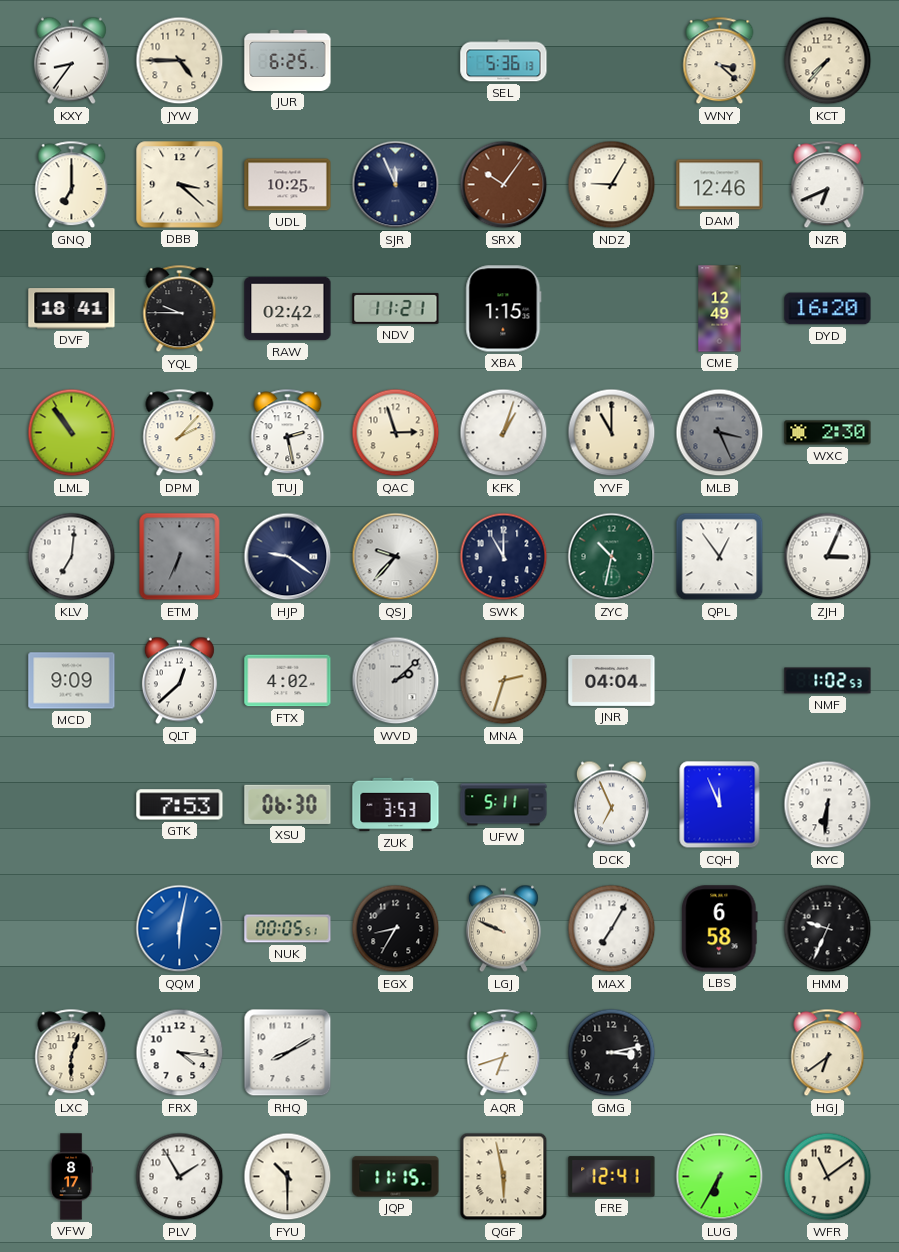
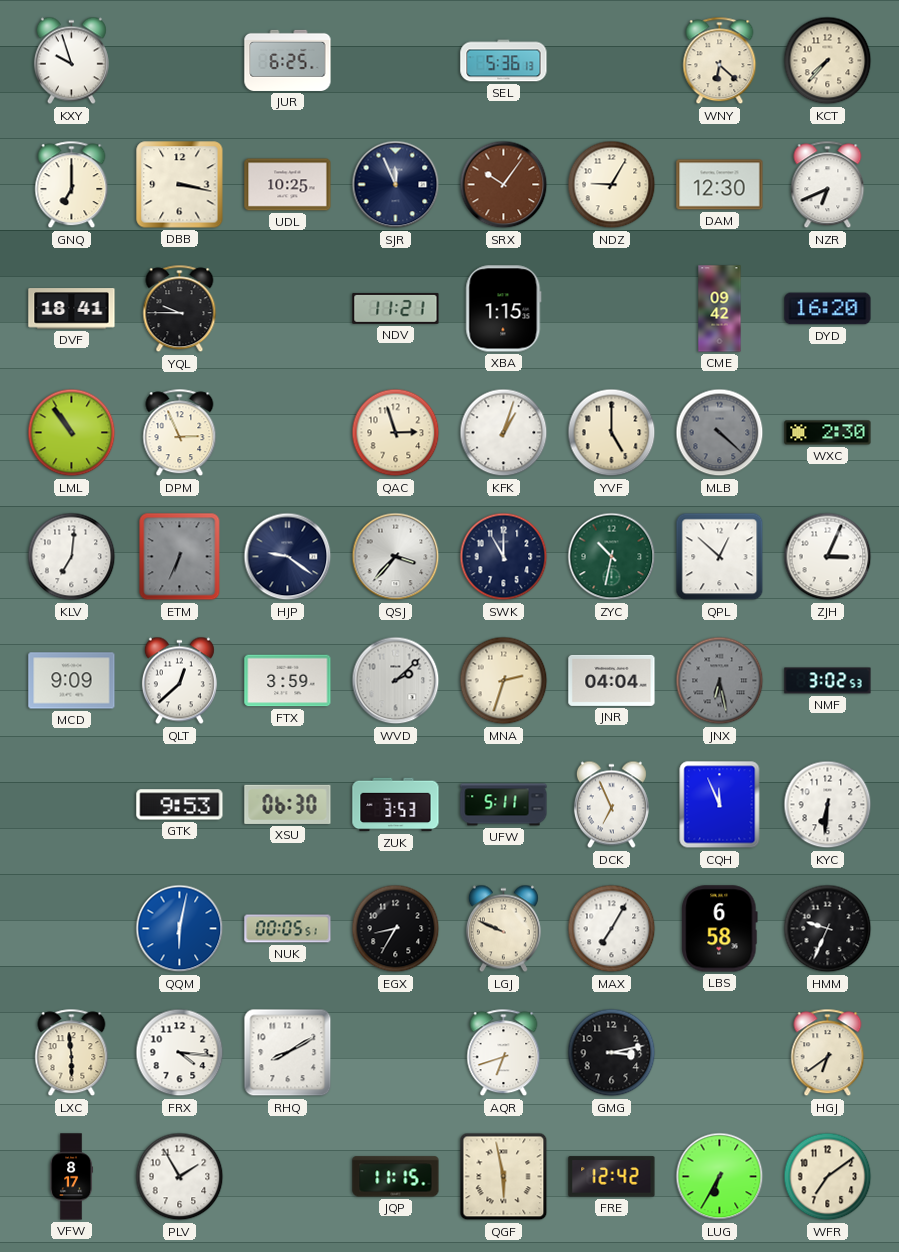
KXY: 8:36 -> 9:57
JYW: 4:45 -> none
WNY: 3:22 -> 6:22
DBB: 3:22 -> 3:17
DAM: 12:46 -> 12:30
RAW: 02:42 -> none
CME: 12:49 -> 09:42
DPM: 2:07 -> 2:56
TUJ: 2:28 -> none
YVF: 11:00 -> 5:00
MLB: 3:26 -> 4:22
QSJ: 9:37 -> 3:37
QPL: 12:54 -> 12:52
FTX: 4:02 -> 3:59
JNX: none -> 6:28
NMF: 1:02 -> 3:02
GTK: 7:53 -> 9:53
LXC: 6:03 -> 5:59
FYU: 10:30 -> none
FRE: 12:41 -> 12:42
WFR: 11:09 -> 7:09
